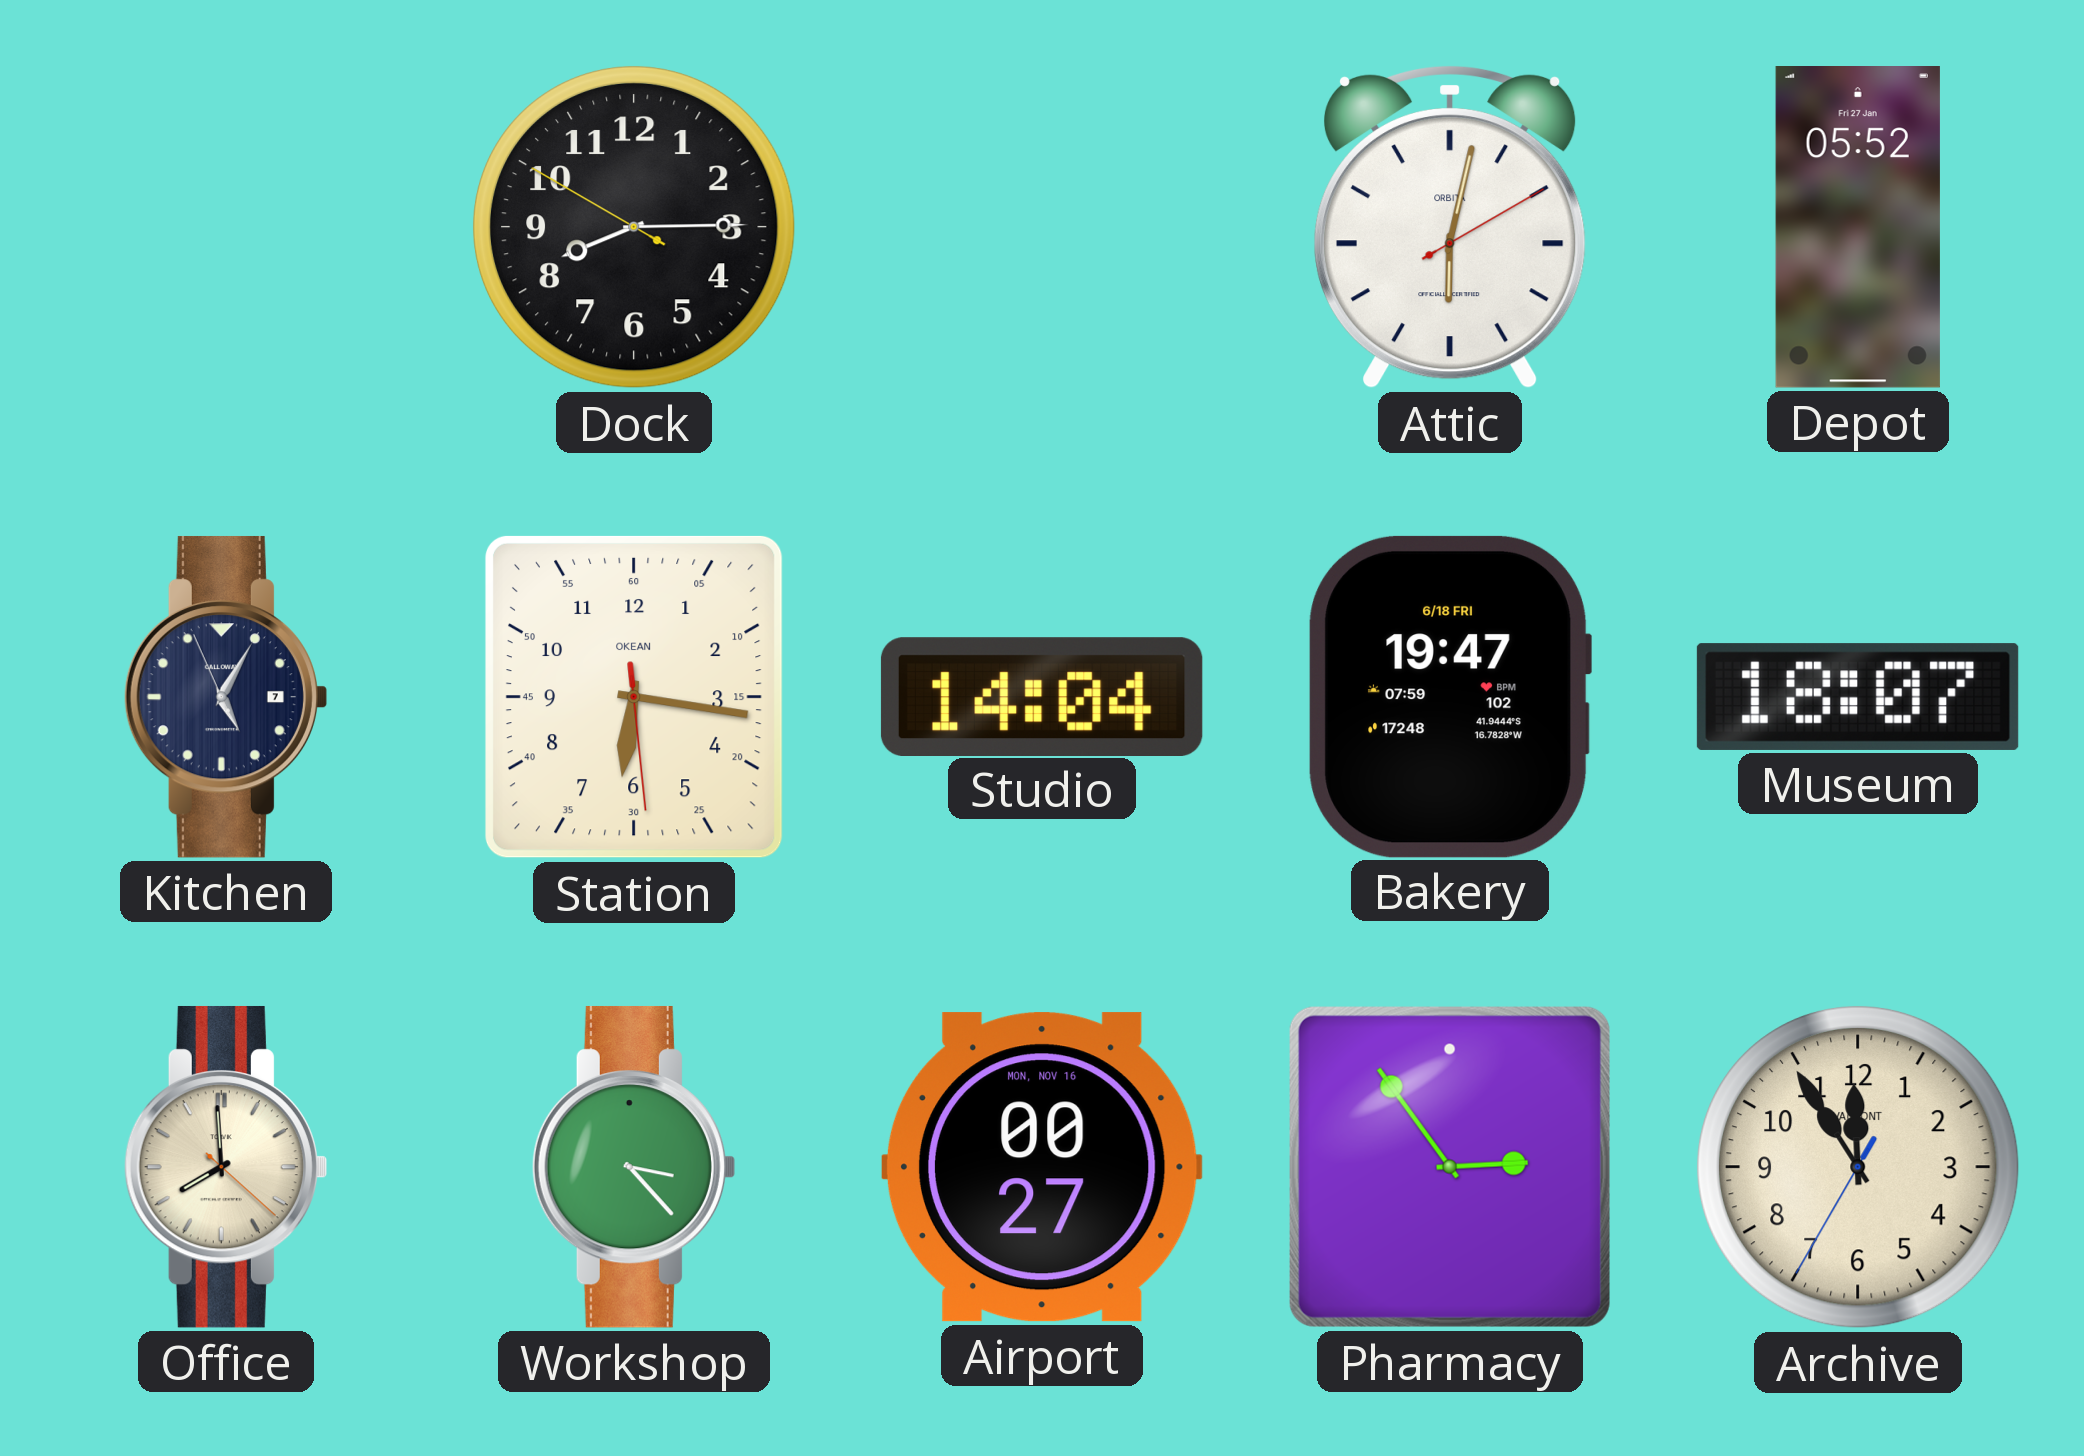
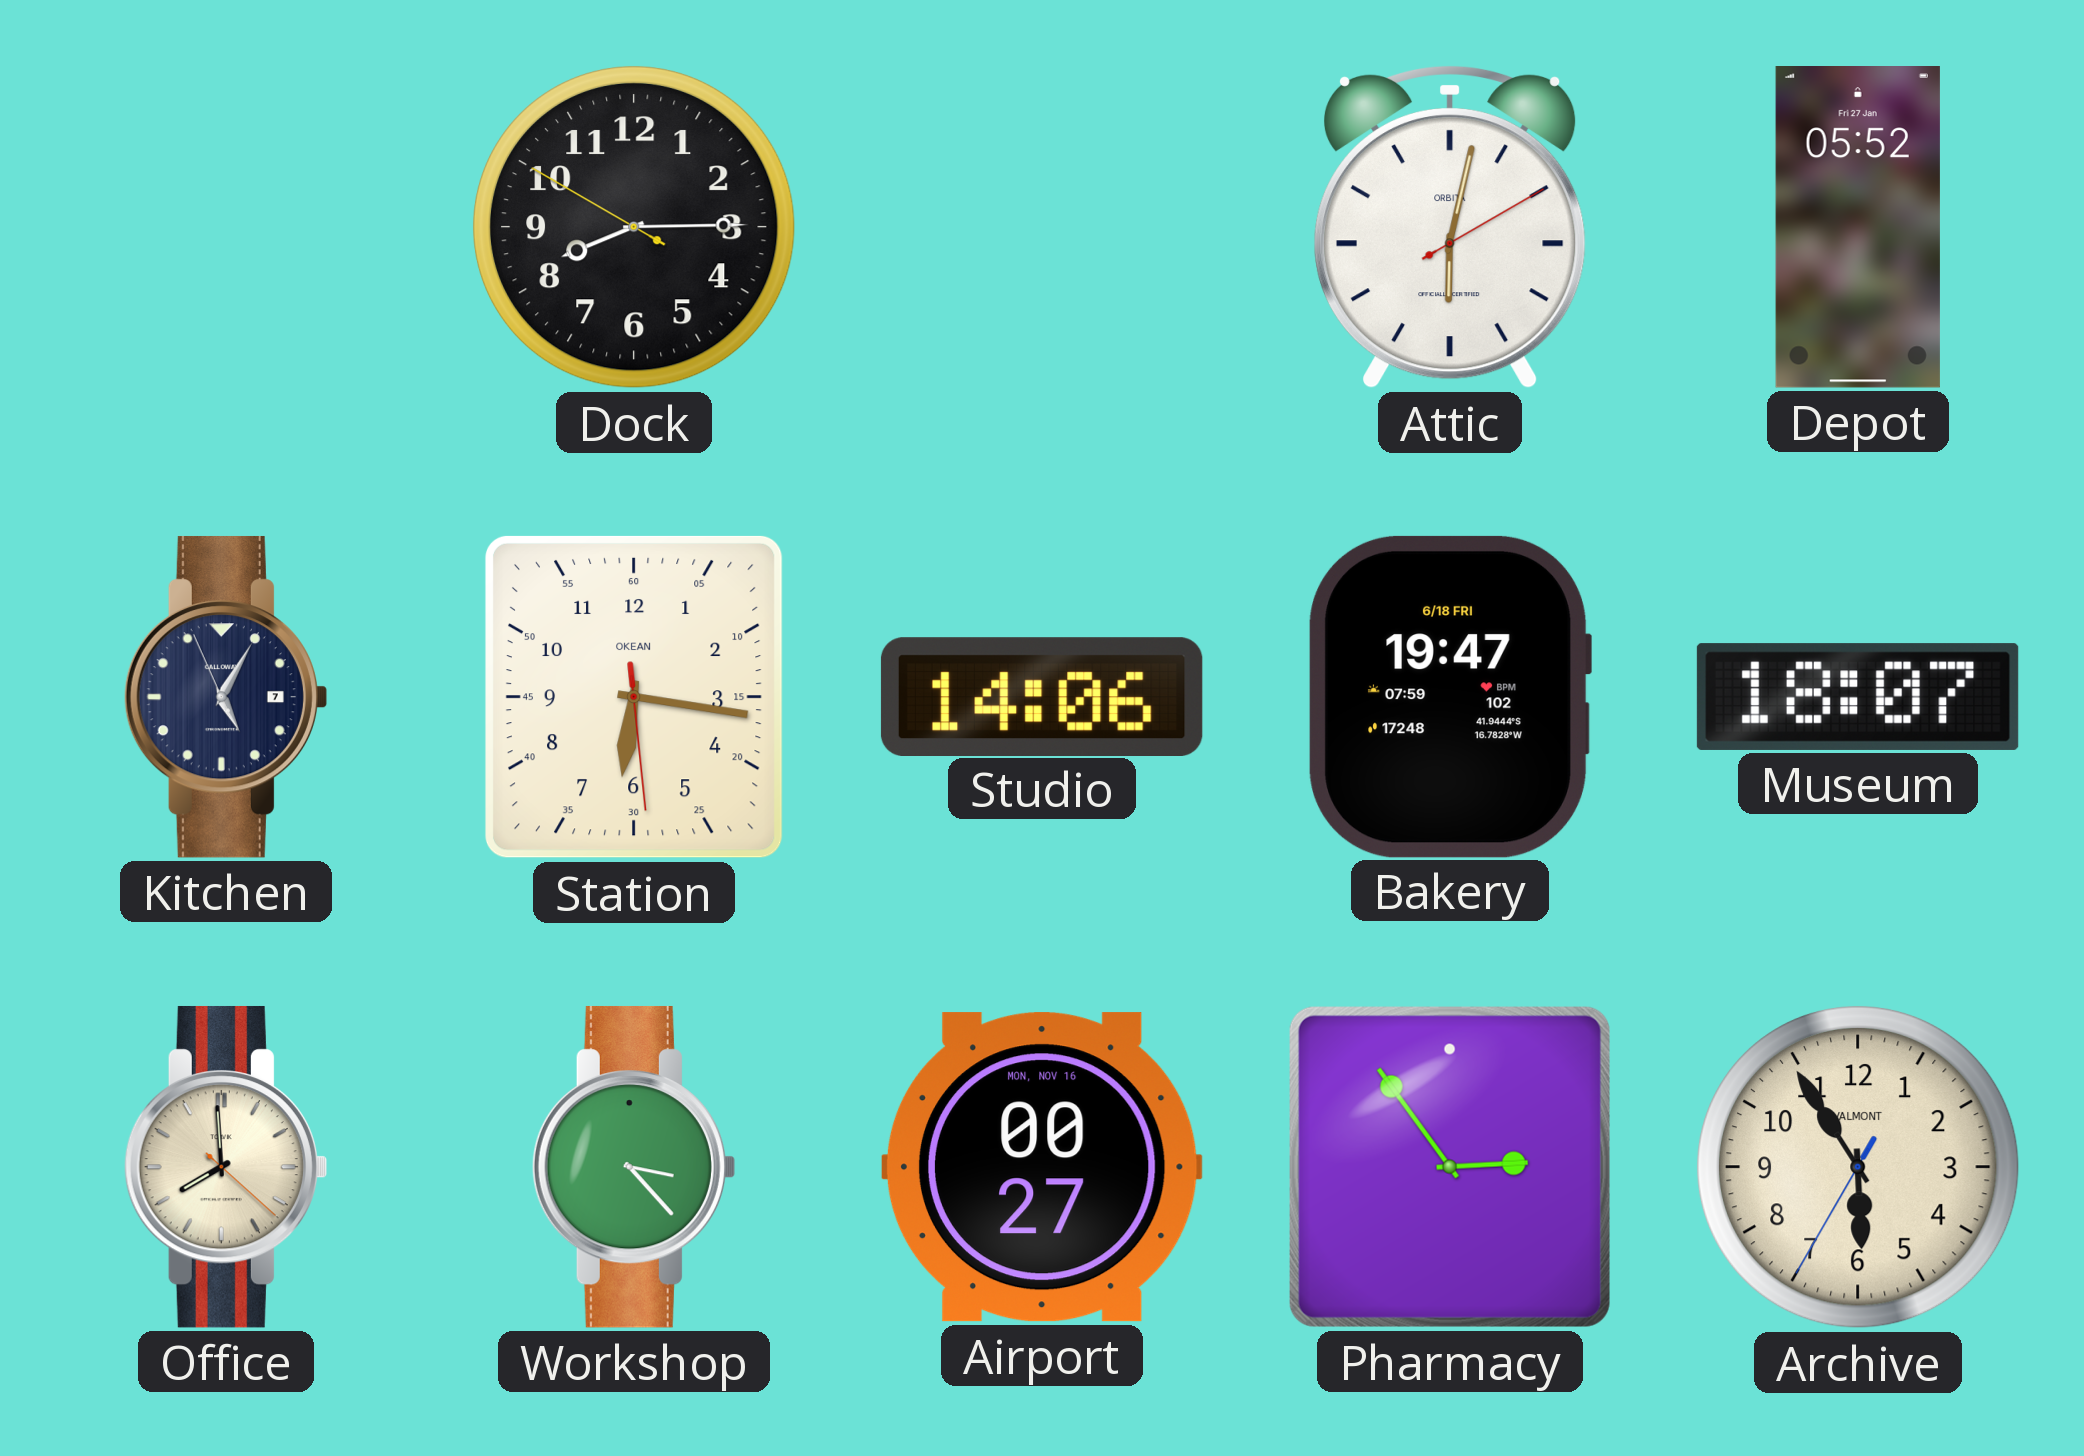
Studio: 14:04 -> 14:06
Archive: 11:54 -> 5:54
